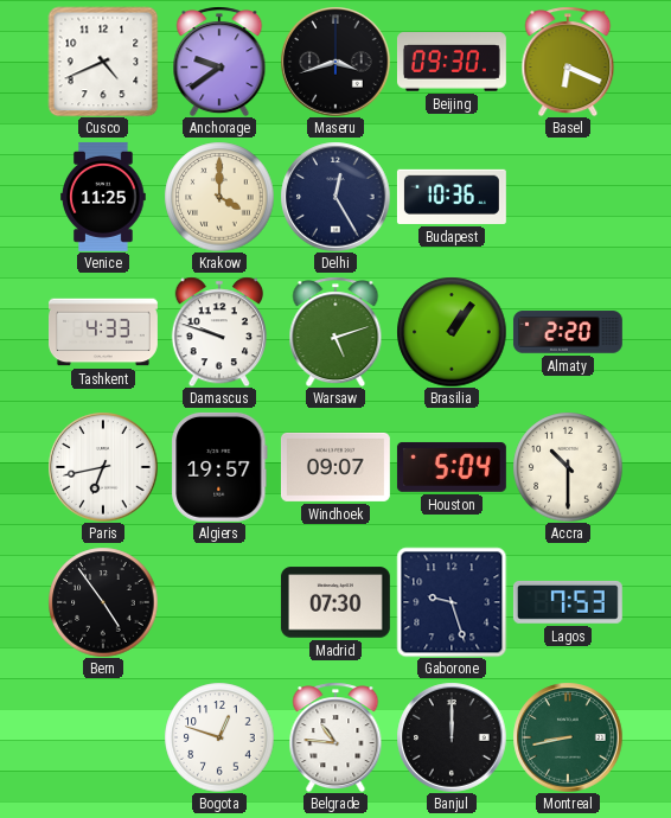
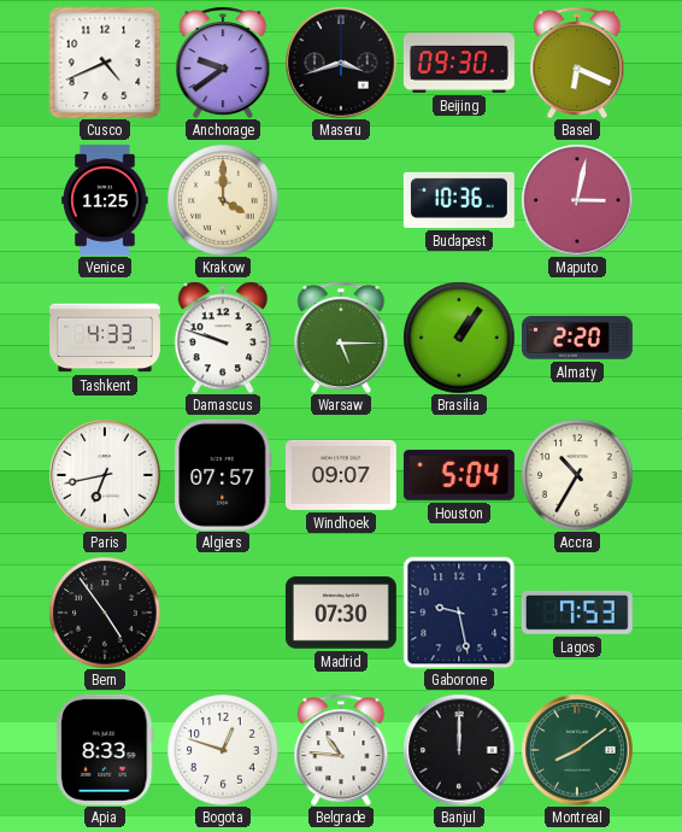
Delhi: 12:25 -> none
Maputo: none -> 3:02
Warsaw: 5:12 -> 5:15
Algiers: 19:57 -> 07:57
Accra: 10:30 -> 10:35
Gaborone: 9:27 -> 9:28
Apia: none -> 8:33
Montreal: 8:43 -> 8:09
